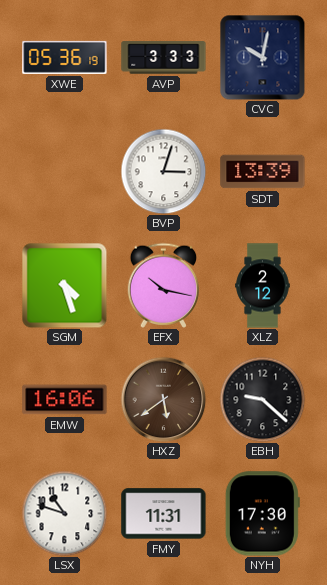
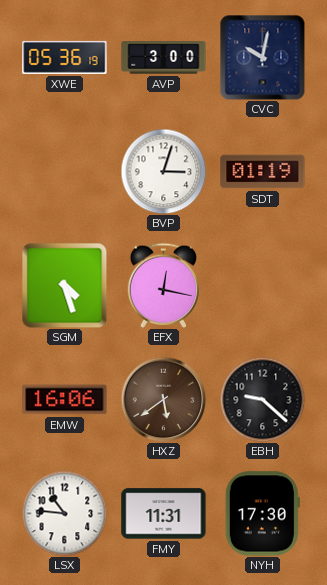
AVP: 3:33 -> 3:00
SDT: 13:39 -> 01:19
EFX: 10:17 -> 12:17
XLZ: 2:12 -> none
LSX: 10:48 -> 10:46
